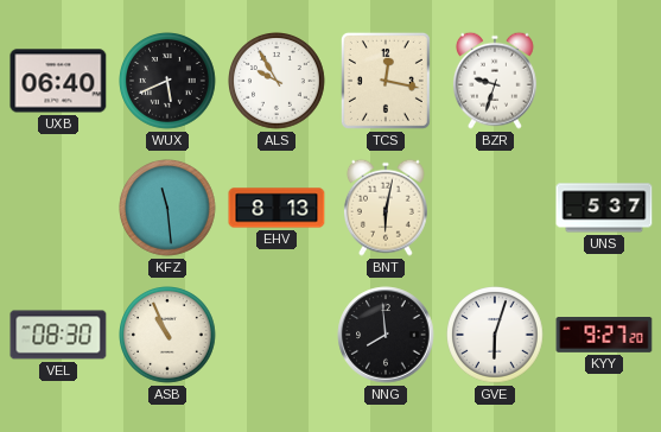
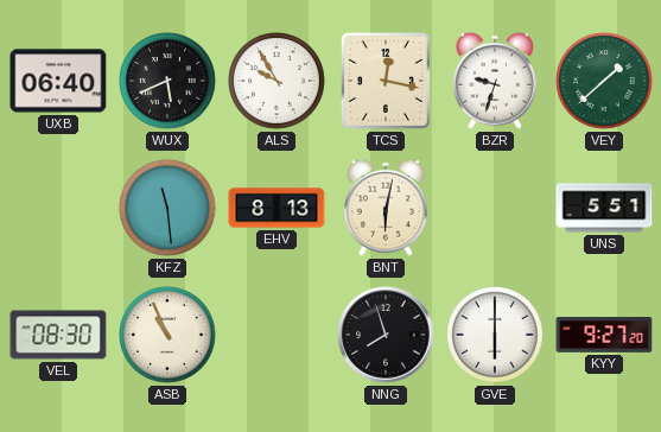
VEY: none -> 1:38
UNS: 5:37 -> 5:51
NNG: 7:59 -> 7:57
GVE: 6:03 -> 6:00
